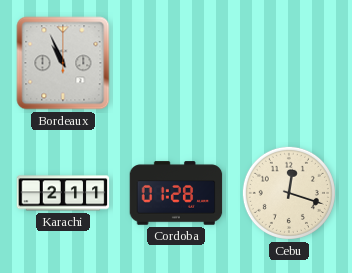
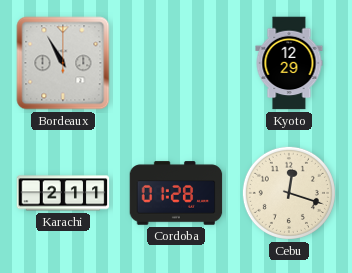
Bordeaux: 10:56 -> 10:55
Kyoto: none -> 12:29
